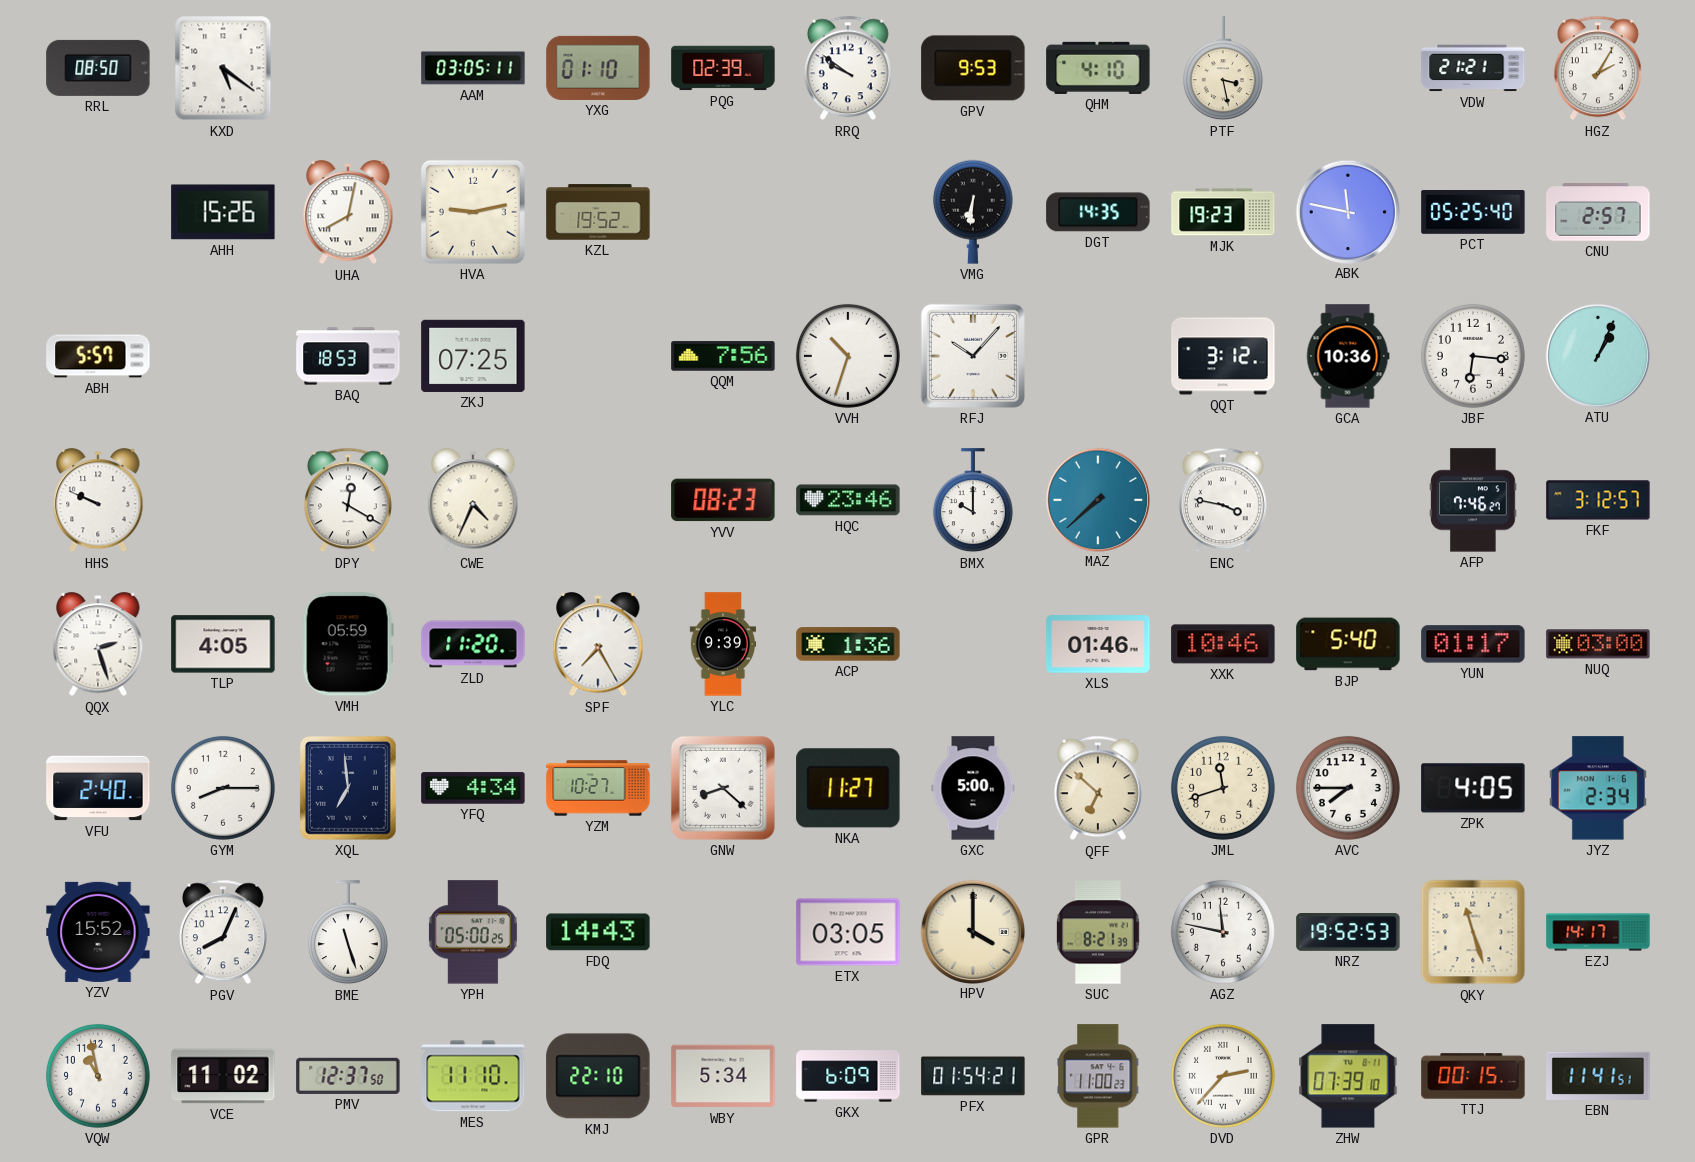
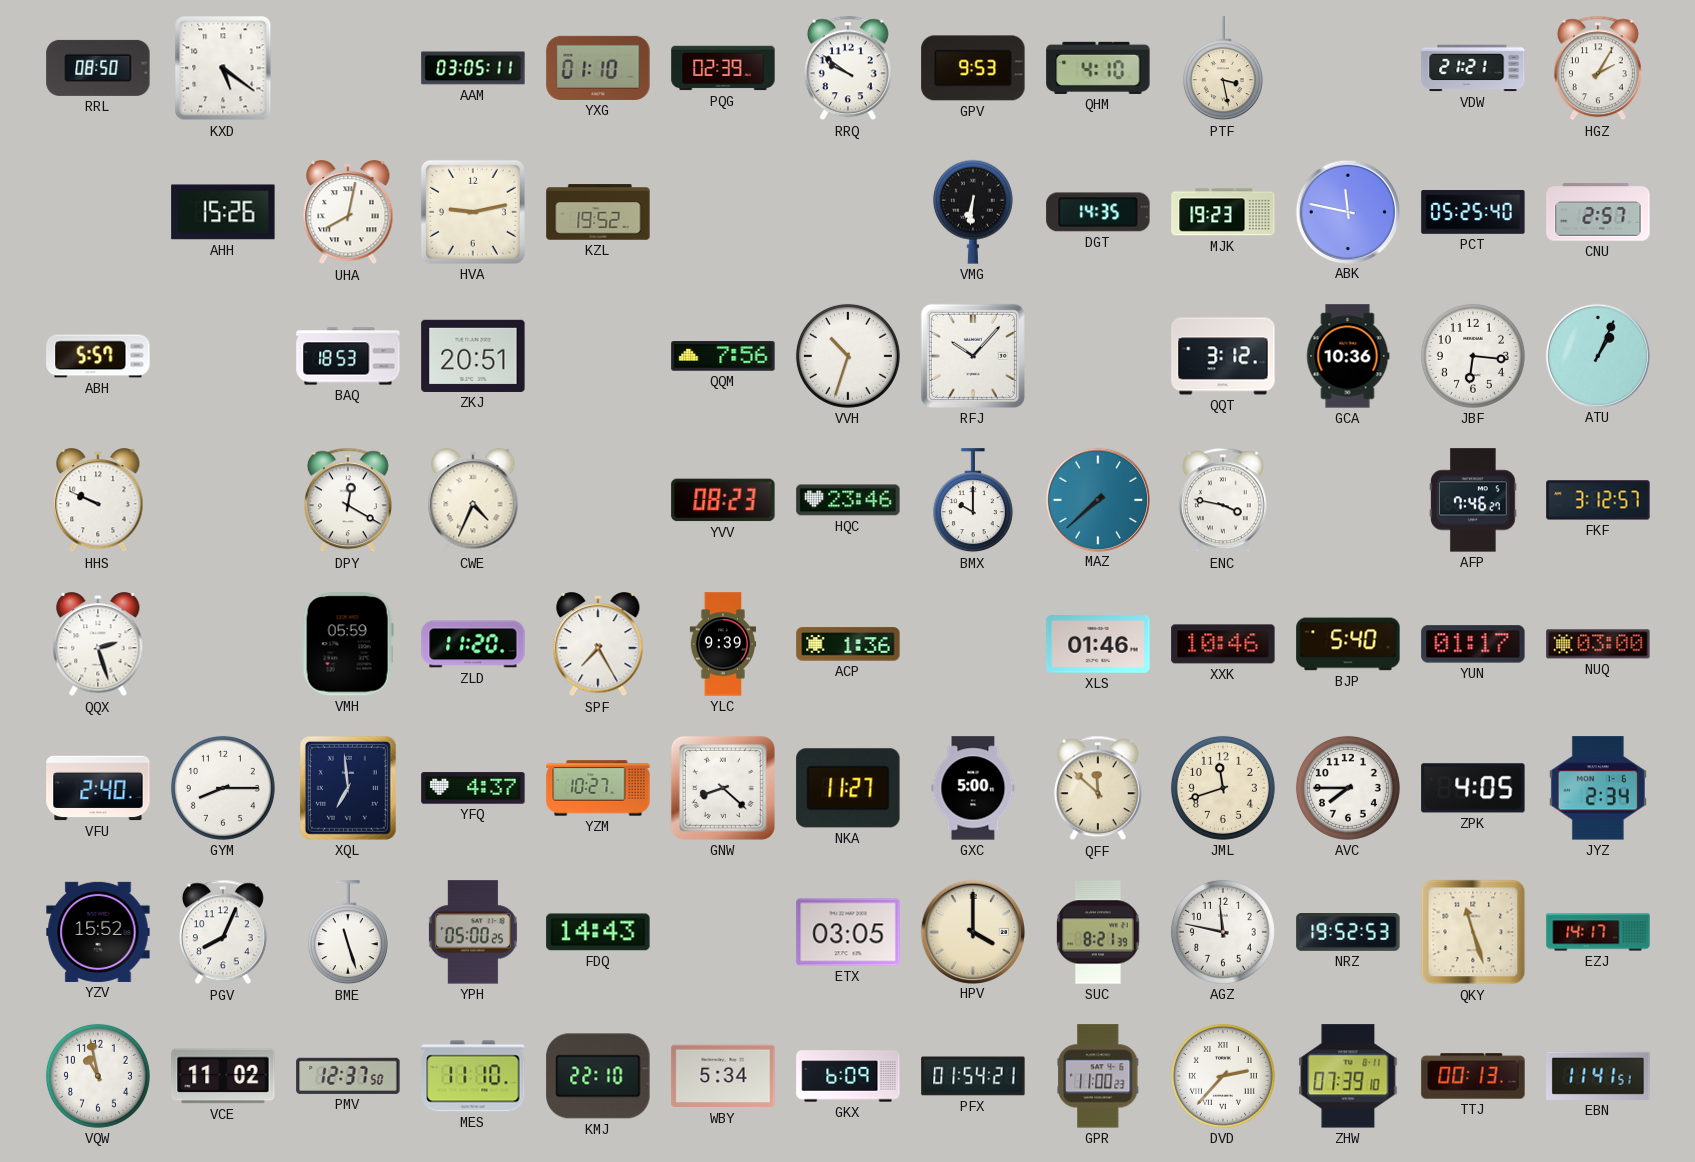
ZKJ: 07:25 -> 20:51
TLP: 4:05 -> none
YFQ: 4:34 -> 4:37
QFF: 6:52 -> 11:52
TTJ: 00:15 -> 00:13
